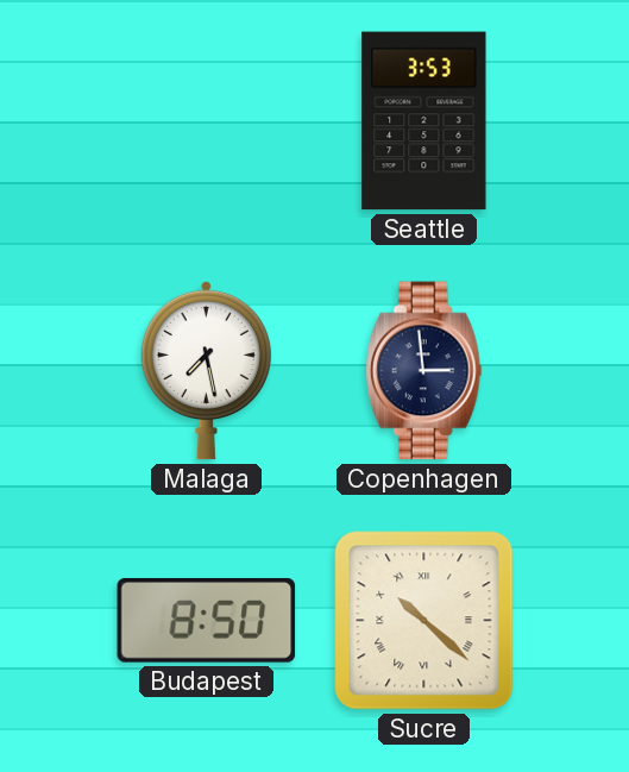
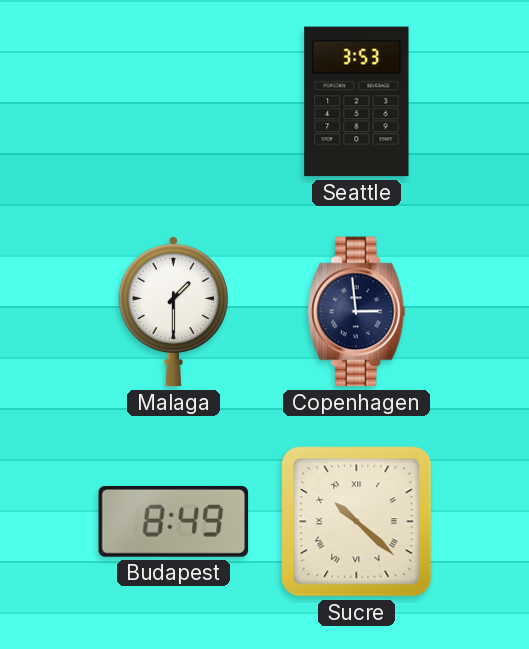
Malaga: 7:28 -> 1:30
Budapest: 8:50 -> 8:49
